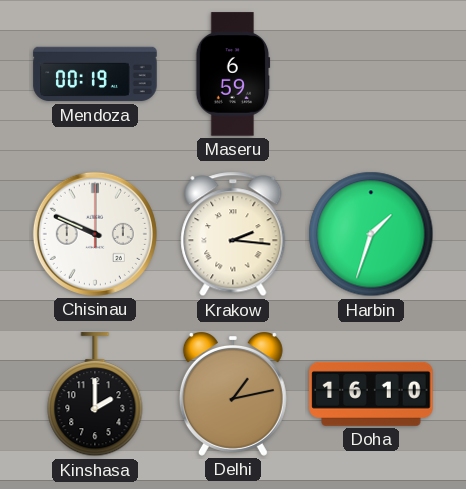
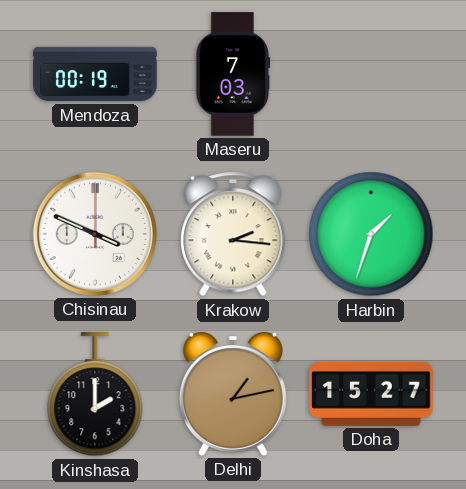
Maseru: 6:59 -> 7:03
Chisinau: 9:49 -> 3:49
Doha: 16:10 -> 15:27
